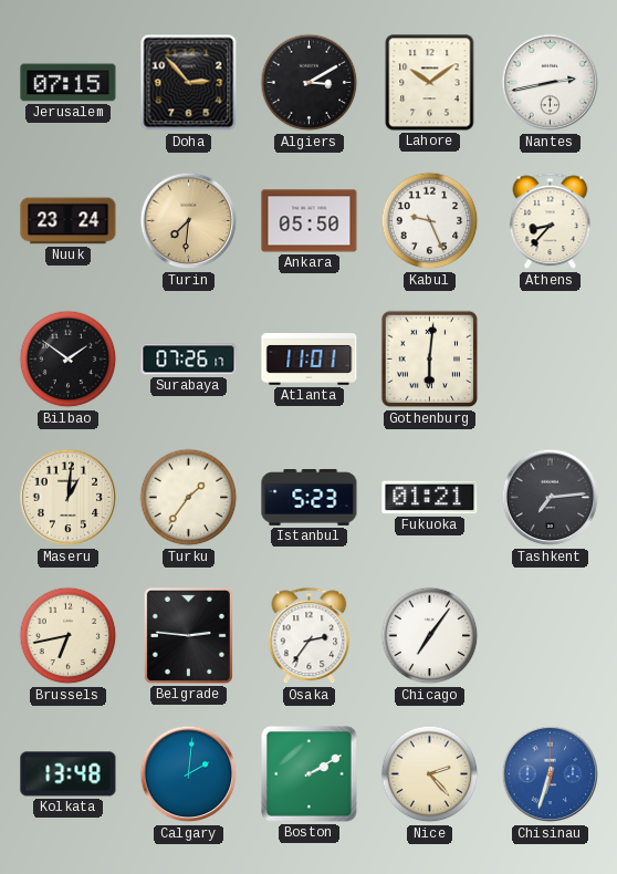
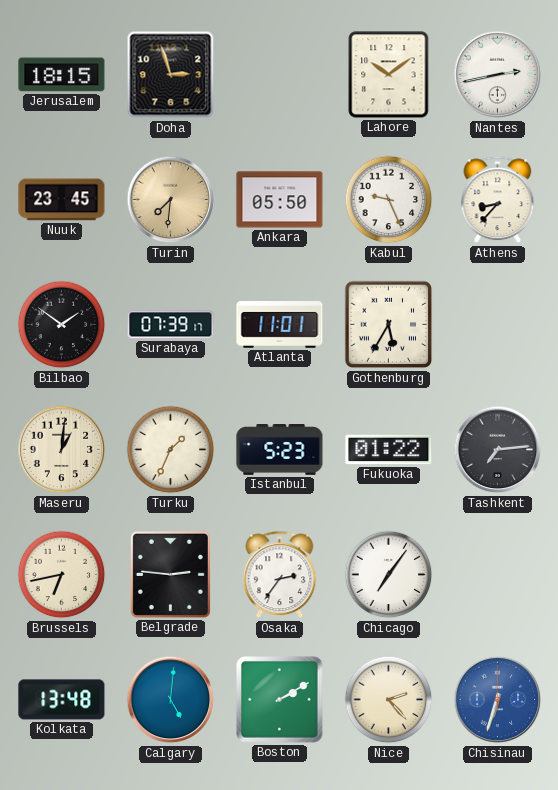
Jerusalem: 07:15 -> 18:15
Doha: 2:53 -> 2:57
Algiers: 3:10 -> none
Nuuk: 23:24 -> 23:45
Surabaya: 07:26 -> 07:39
Gothenburg: 6:01 -> 5:35
Turku: 1:36 -> 1:34
Fukuoka: 01:21 -> 01:22
Calgary: 2:01 -> 5:01
